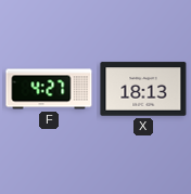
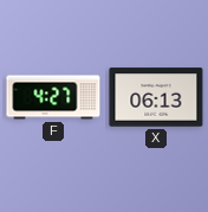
X: 18:13 -> 06:13
